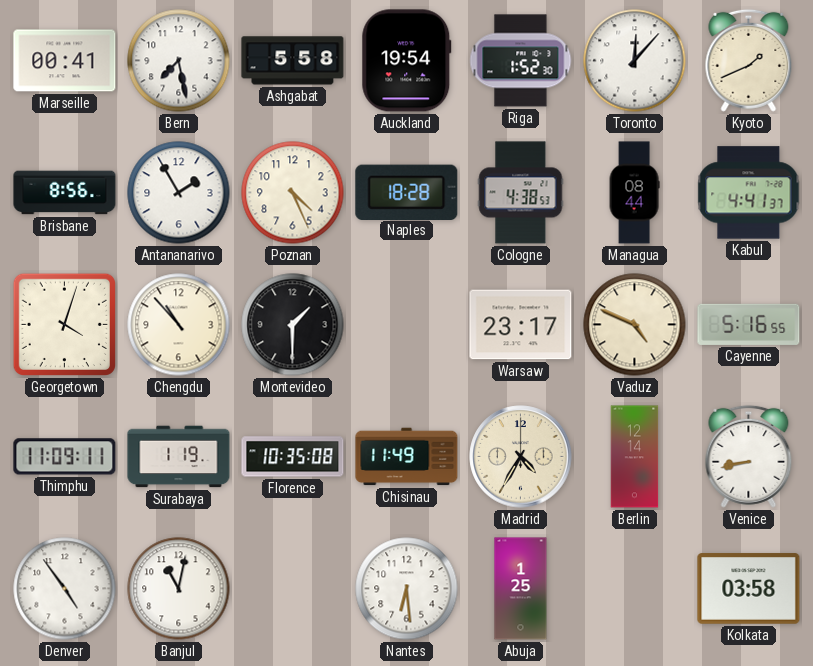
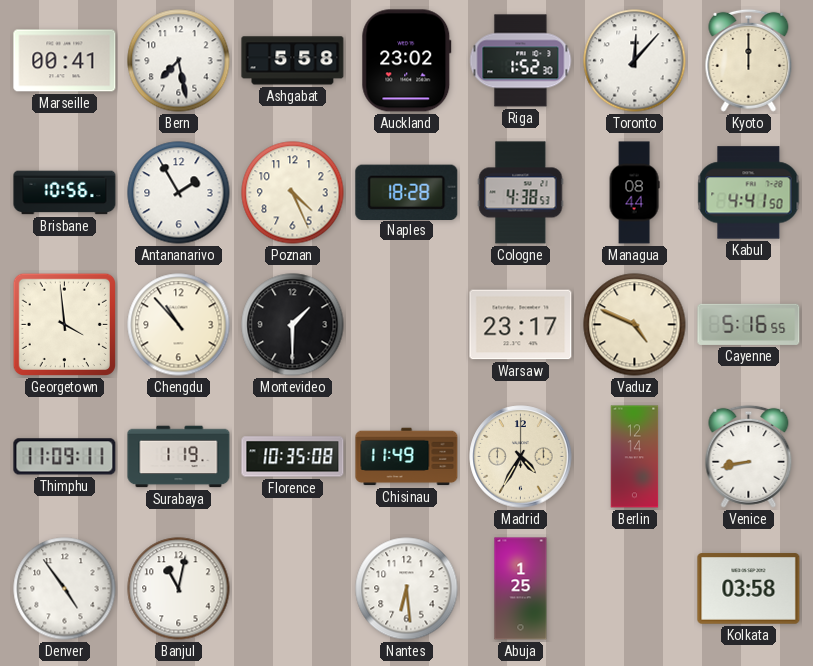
Auckland: 19:54 -> 23:02
Kyoto: 1:41 -> 12:00
Brisbane: 8:56 -> 10:56
Kabul: 4:41:37 -> 4:41:50
Georgetown: 4:03 -> 3:59
